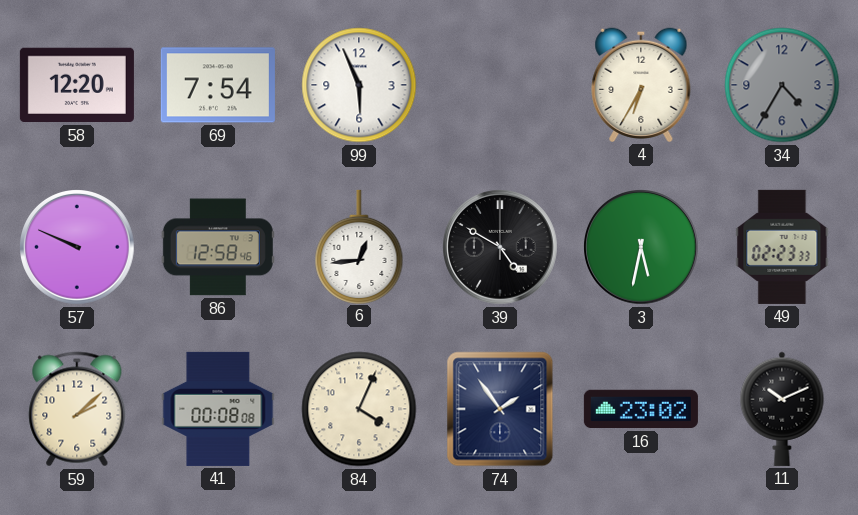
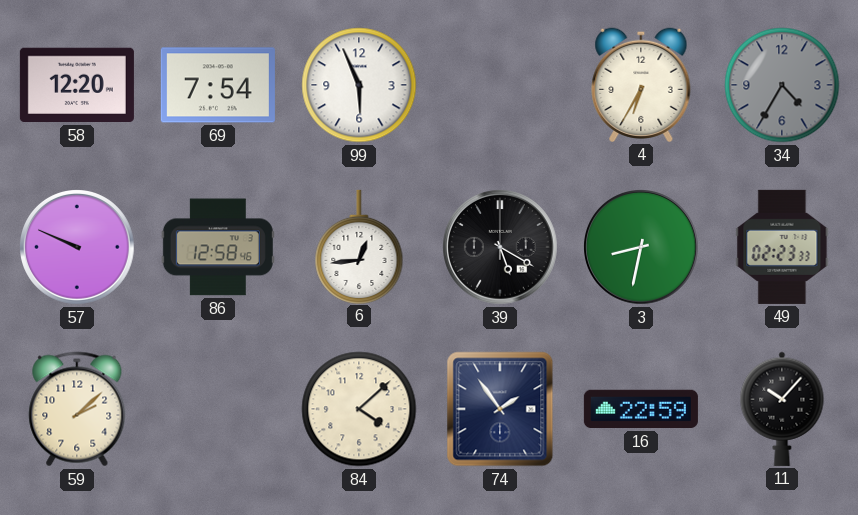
39: 4:50 -> 5:20
3: 5:32 -> 8:32
41: 00:08 -> none
84: 4:04 -> 4:08
16: 23:02 -> 22:59
11: 10:11 -> 10:07
